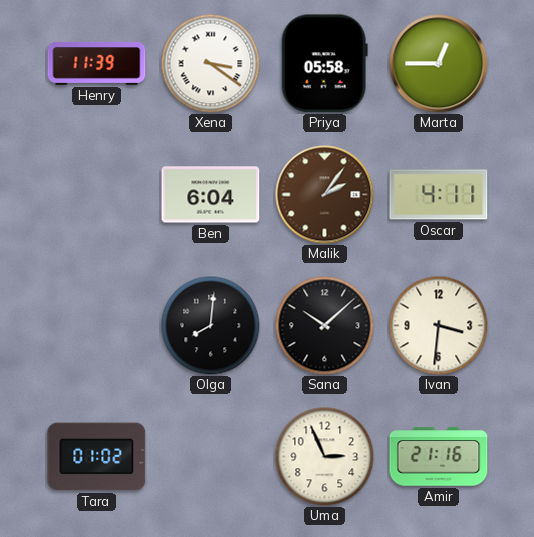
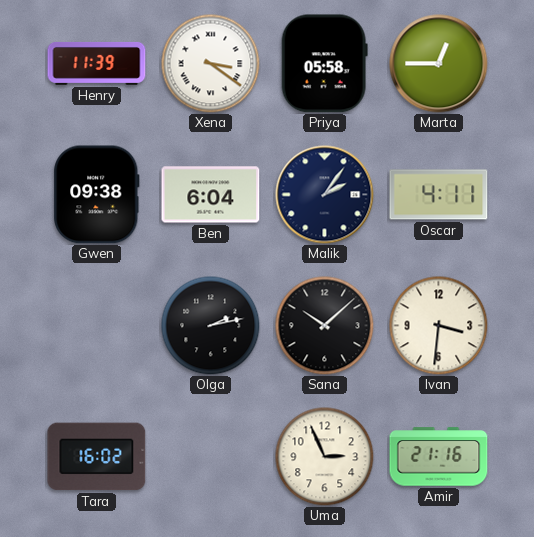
Gwen: none -> 09:38
Malik dial: brown -> navy
Olga: 8:01 -> 2:13
Tara: 01:02 -> 16:02
